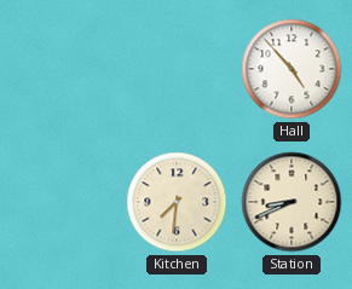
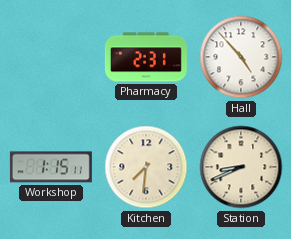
Pharmacy: none -> 2:31
Workshop: none -> 1:15
